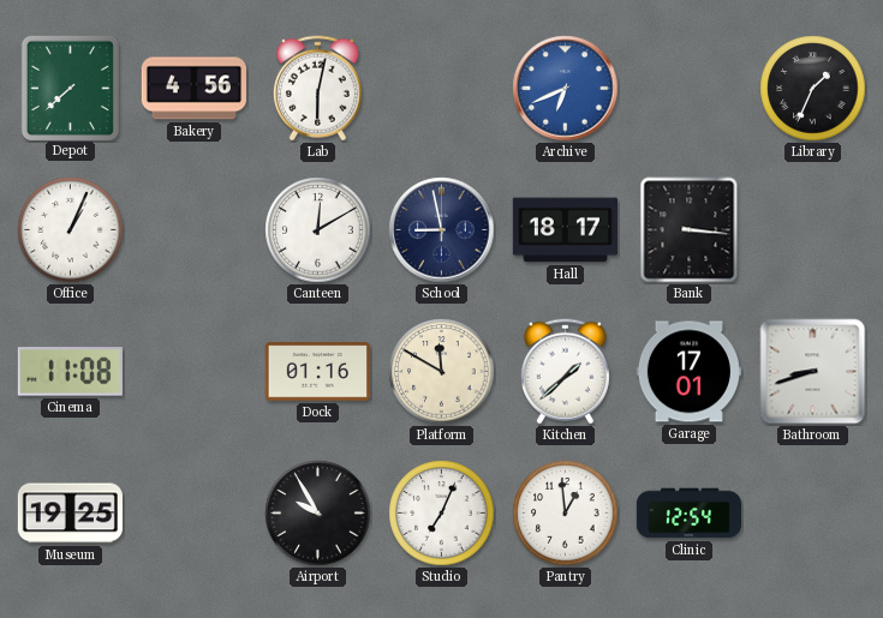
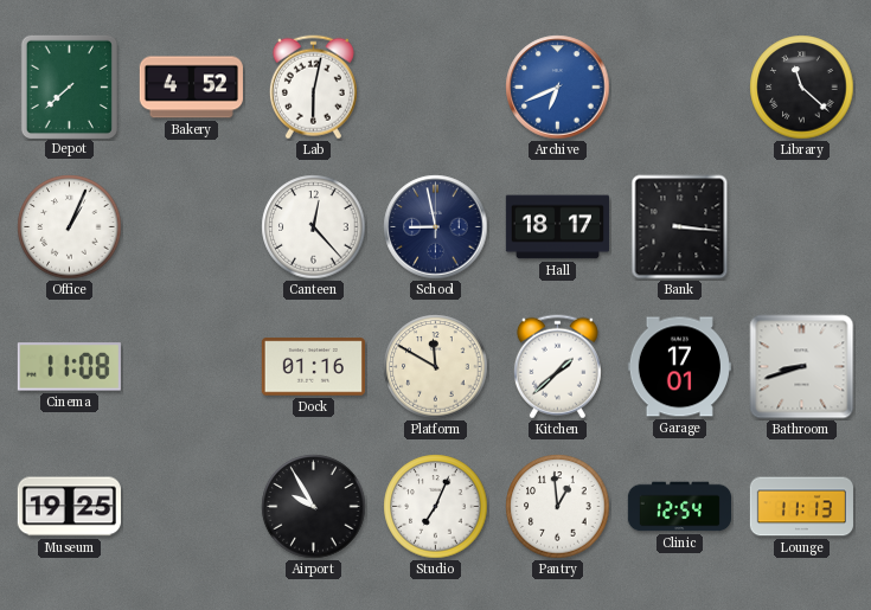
Bakery: 4:56 -> 4:52
Library: 1:34 -> 11:22
Canteen: 12:10 -> 12:23
Lounge: none -> 11:13
